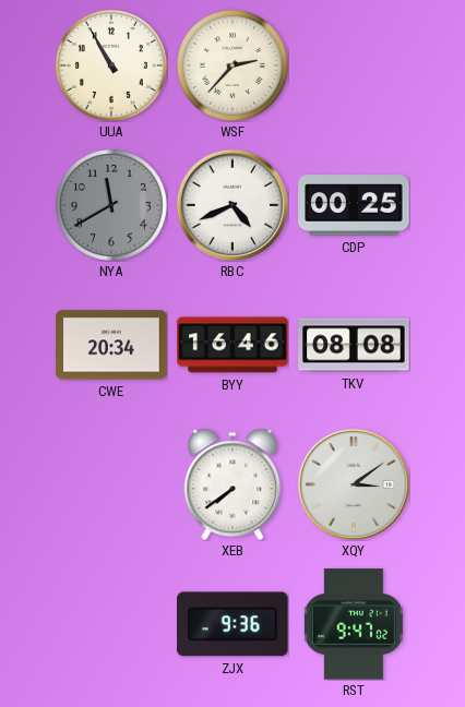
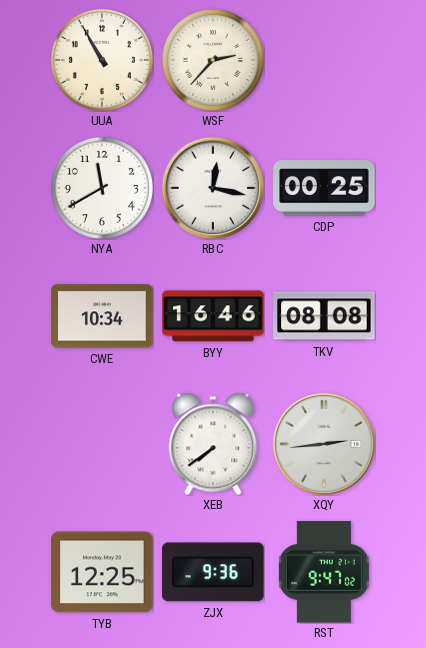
NYA dial: grey -> white
RBC: 4:41 -> 12:17
CWE: 20:34 -> 10:34
XQY: 3:09 -> 2:44
TYB: none -> 12:25
